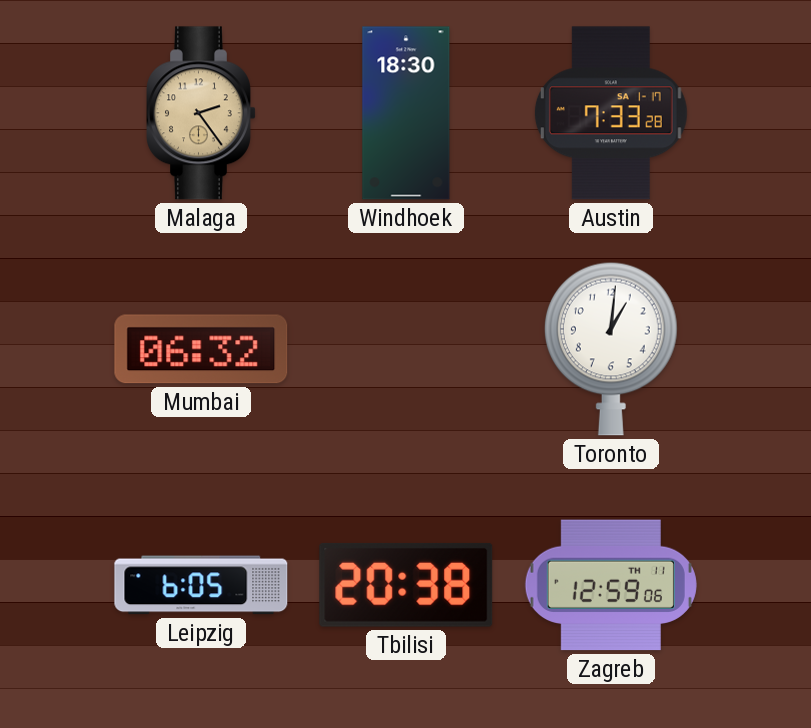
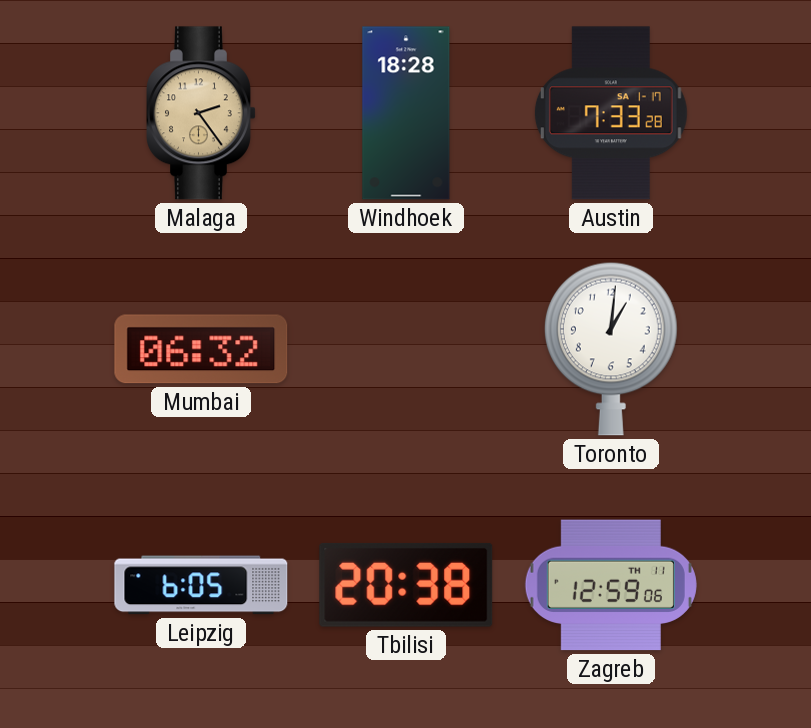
Windhoek: 18:30 -> 18:28
